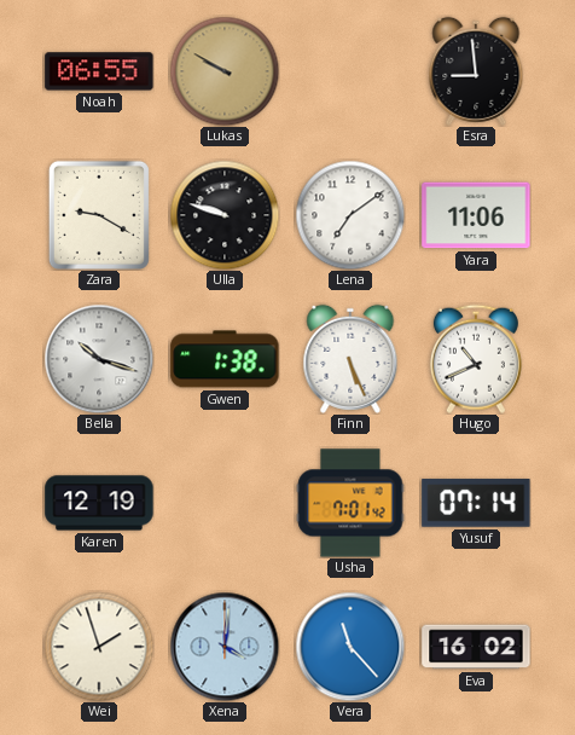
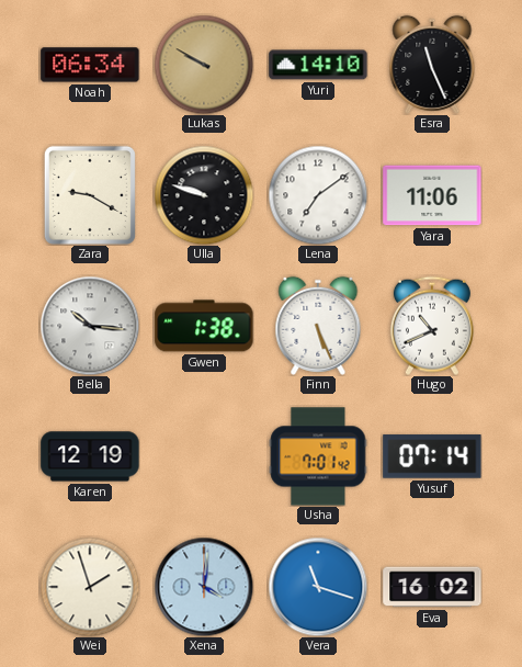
Noah: 06:55 -> 06:34
Yuri: none -> 14:10
Esra: 8:59 -> 11:26
Bella: 10:18 -> 10:16
Vera: 11:23 -> 11:18
